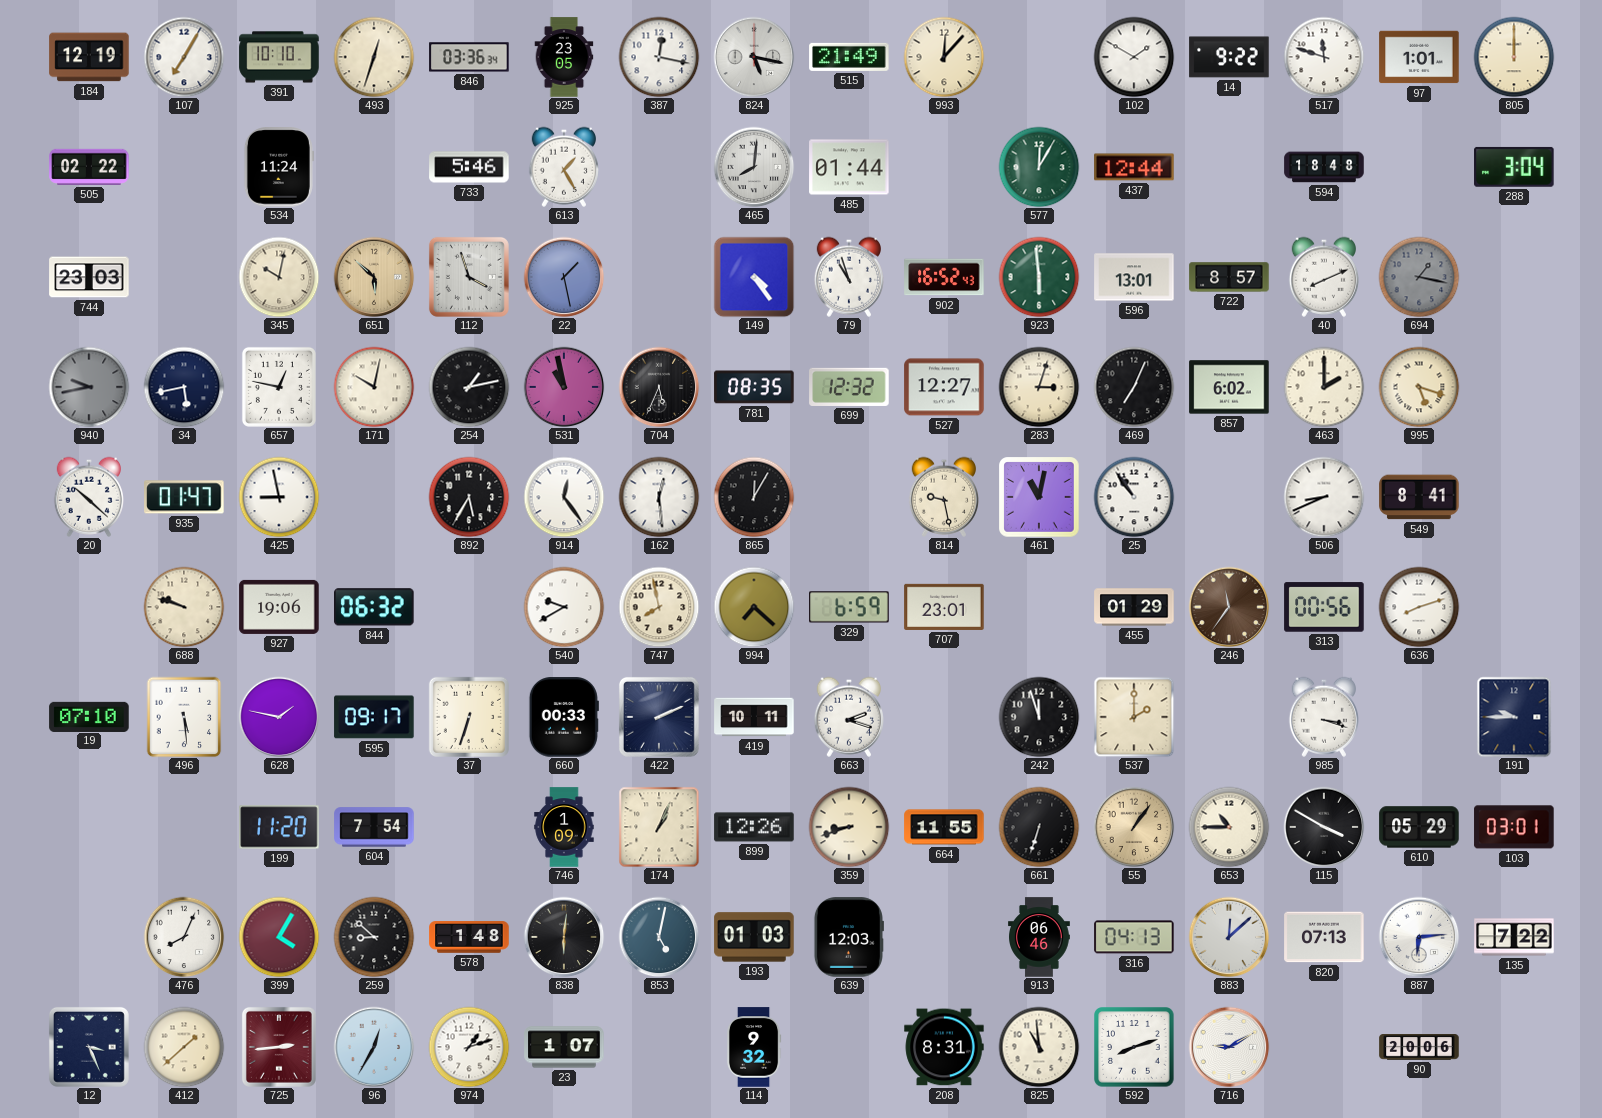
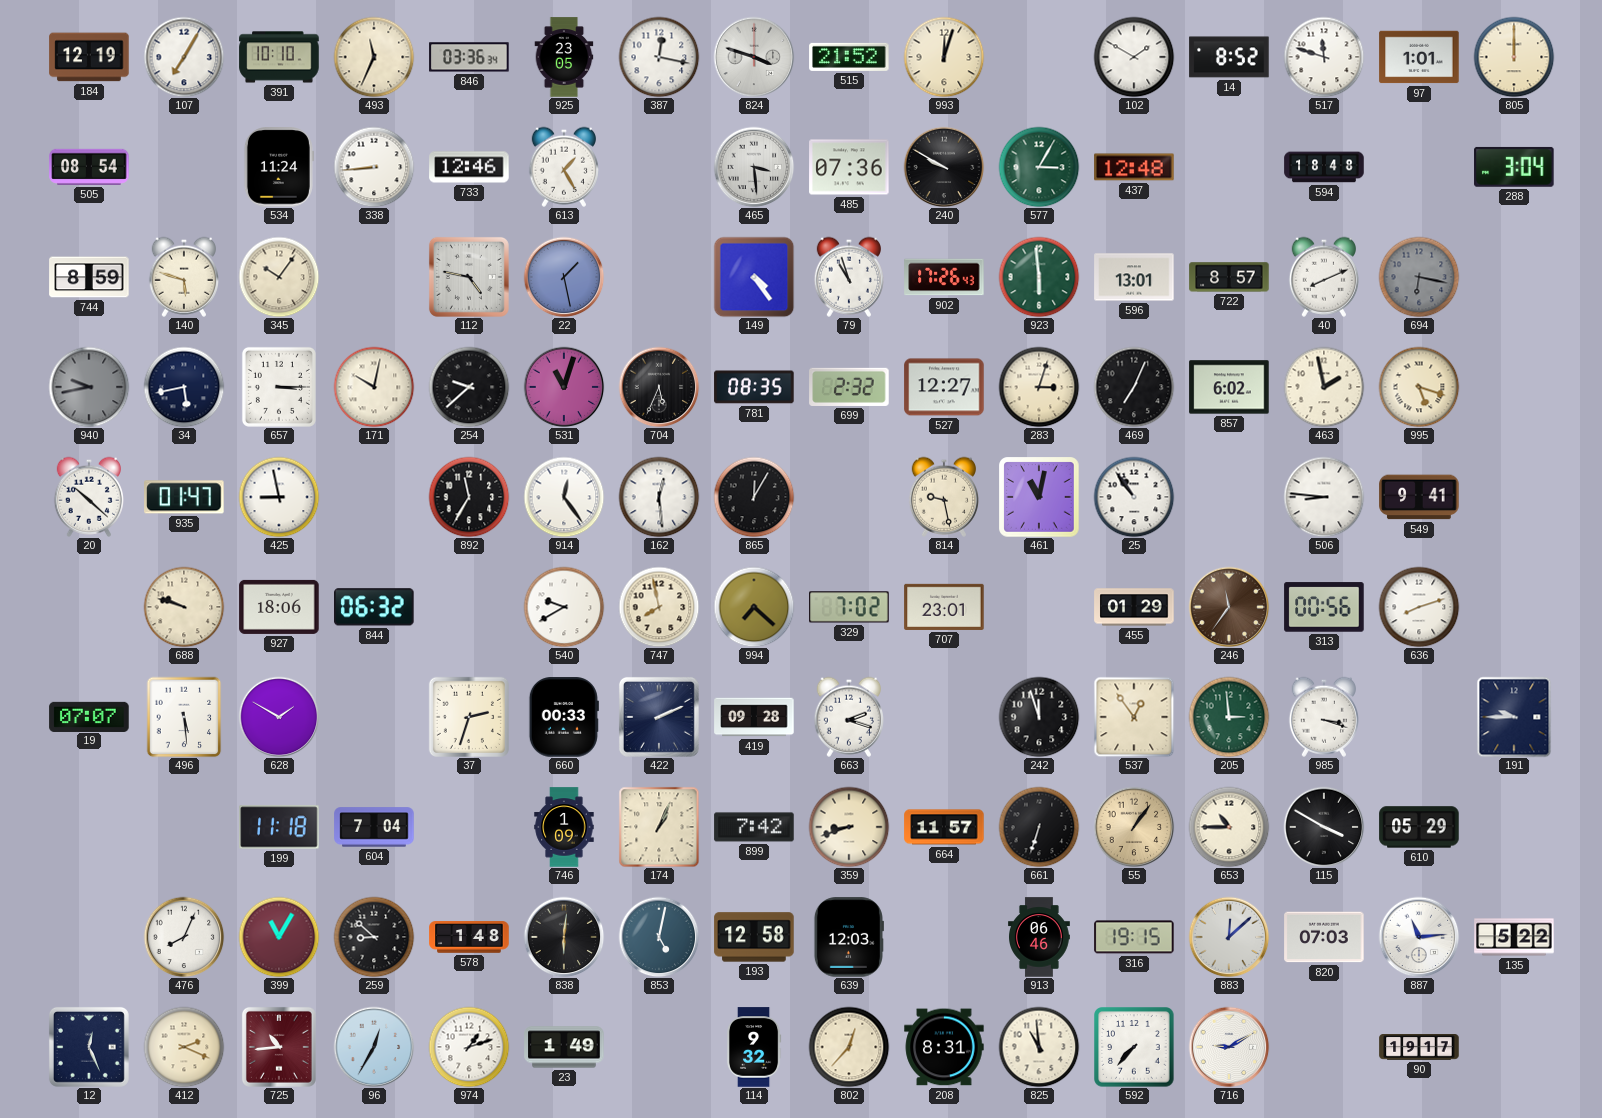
493: 12:33 -> 11:34
824: 5:17 -> 3:48
515: 21:49 -> 21:52
993: 12:07 -> 12:03
14: 9:22 -> 8:52
505: 02:22 -> 08:54
338: none -> 8:44
733: 5:46 -> 12:46
465: 8:01 -> 3:29
485: 01:44 -> 07:36
240: none -> 9:50
577: 12:05 -> 3:05
437: 12:44 -> 12:48
744: 23:03 -> 8:59
140: none -> 5:48
345: 10:02 -> 10:06
651: 5:52 -> none
112: 3:57 -> 4:47
902: 16:52 -> 17:26
694: 1:17 -> 6:17
657: 12:47 -> 3:15
254: 1:13 -> 9:38
531: 10:58 -> 11:03
699: 12:32 -> 2:32
463: 2:00 -> 1:58
892: 5:35 -> 11:35
506: 8:41 -> 8:46
549: 8:41 -> 9:41
927: 19:06 -> 18:06
329: 6:59 -> 7:02
19: 07:10 -> 07:07
628: 1:47 -> 1:50
595: 09:17 -> none
37: 6:33 -> 2:33
419: 10:11 -> 09:28
537: 2:00 -> 12:54
205: none -> 2:59
199: 11:20 -> 11:18
604: 7:54 -> 7:04
899: 12:26 -> 7:42
664: 11:55 -> 11:57
103: 03:01 -> none
399: 4:05 -> 11:05
193: 01:03 -> 12:58
316: 04:13 -> 19:15
820: 07:13 -> 07:03
887: 6:14 -> 11:14
135: 7:22 -> 5:22
12: 3:26 -> 12:26
412: 1:38 -> 2:19
725: 2:44 -> 10:44
23: 1:07 -> 1:49
802: none -> 12:37
592: 8:12 -> 7:37
90: 20:06 -> 19:17
